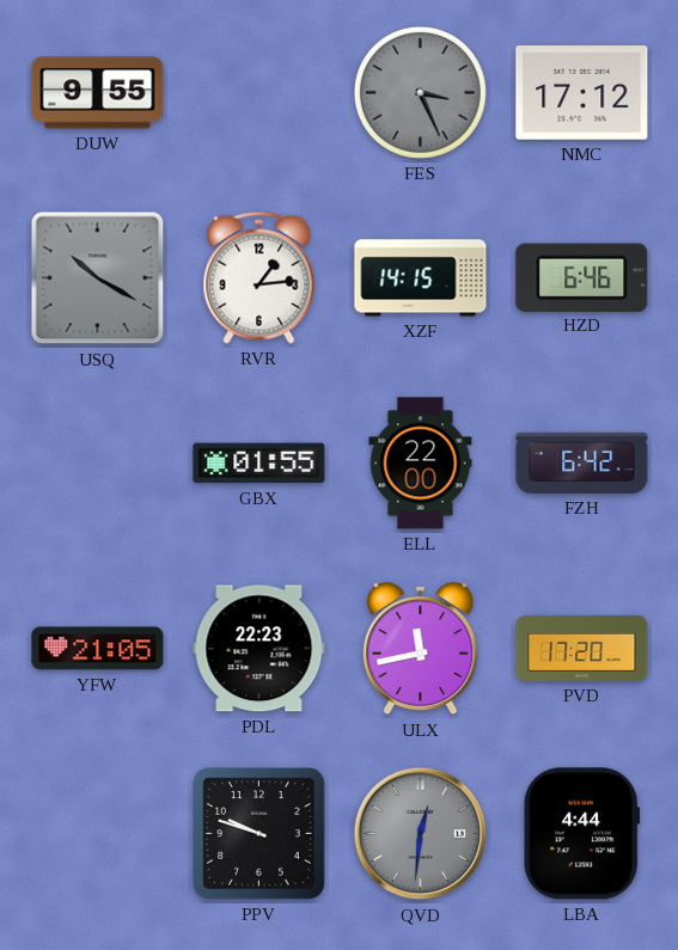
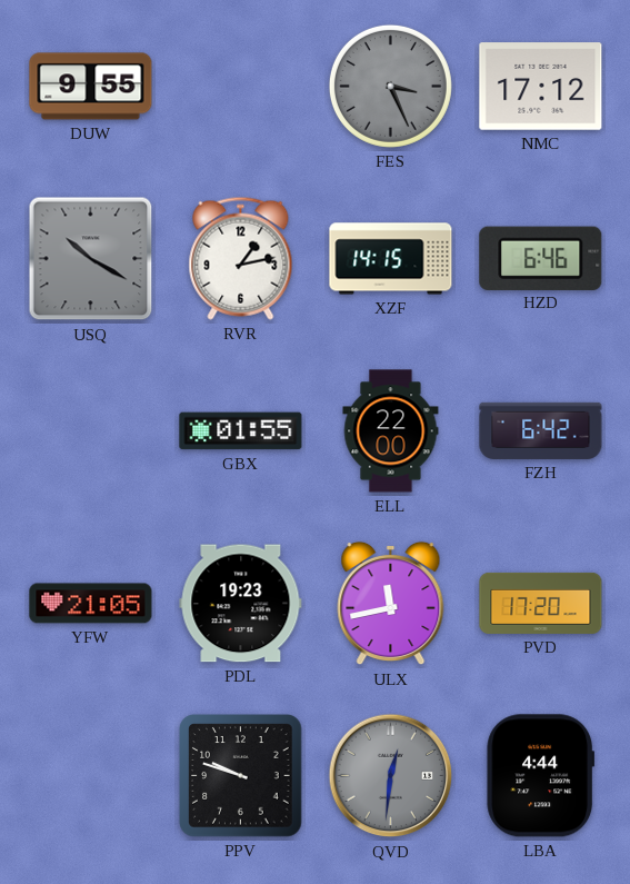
RVR: 1:14 -> 1:13
PDL: 22:23 -> 19:23
